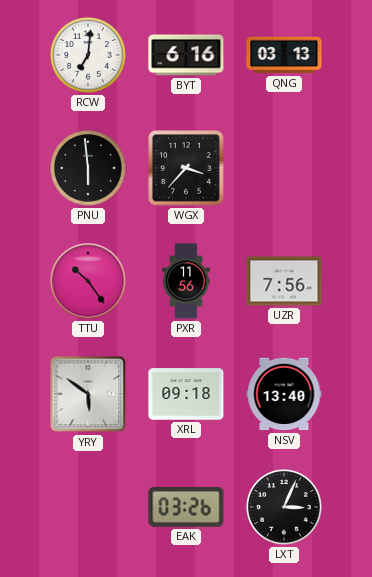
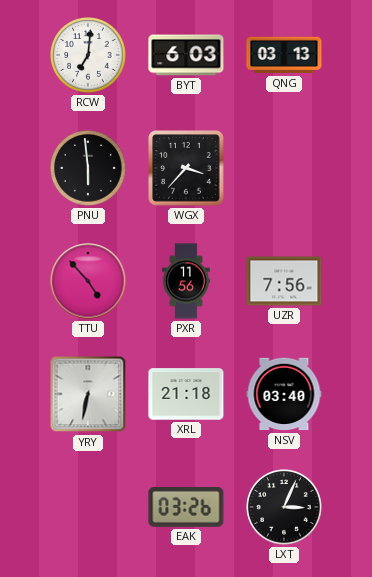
BYT: 6:16 -> 6:03
TTU: 10:24 -> 4:53
YRY: 5:51 -> 6:32
XRL: 09:18 -> 21:18
NSV: 13:40 -> 03:40
